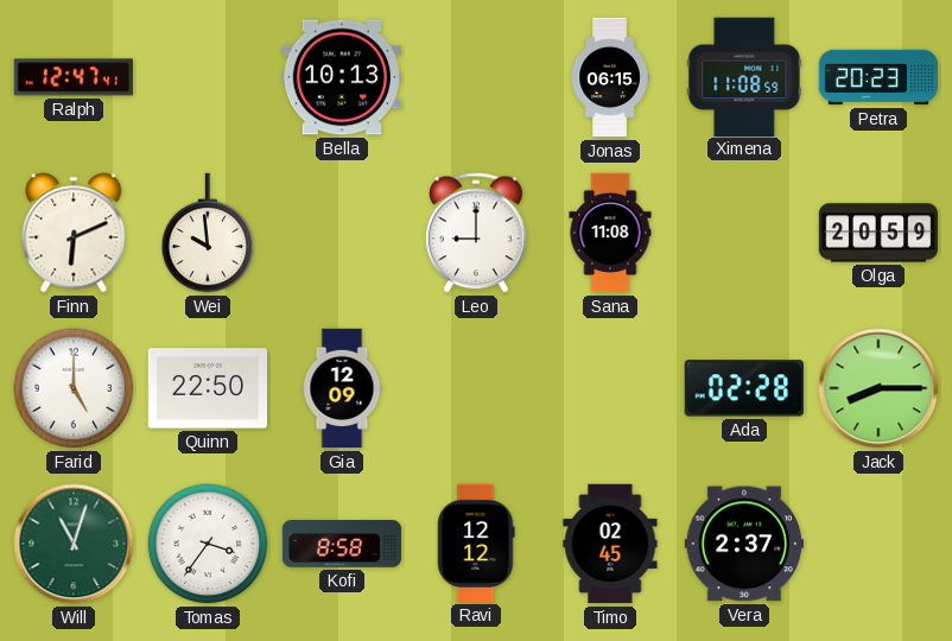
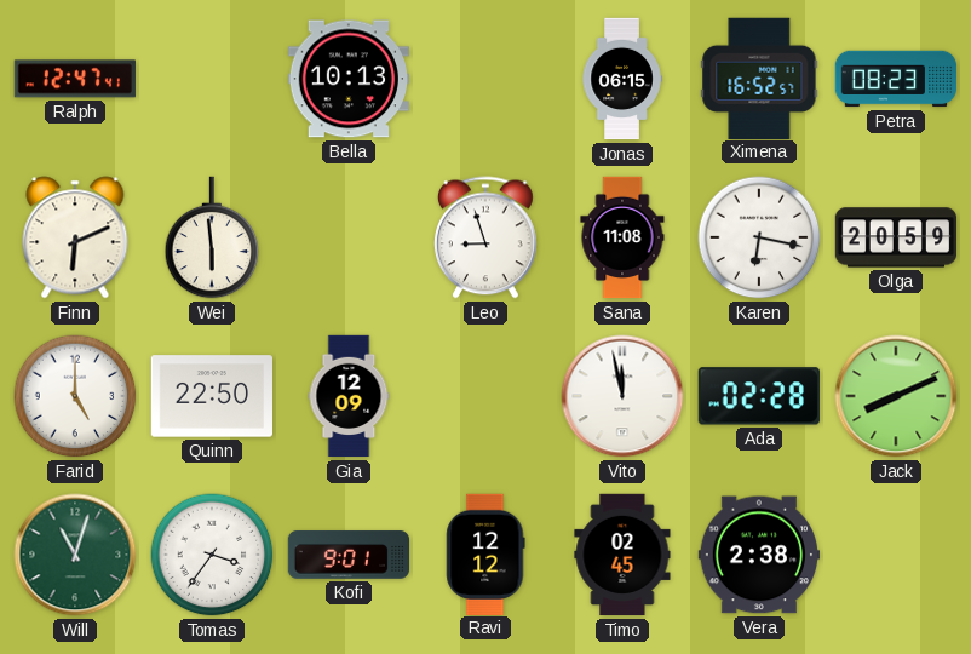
Ximena: 11:08 -> 16:52
Petra: 20:23 -> 08:23
Wei: 9:59 -> 5:59
Leo: 9:00 -> 8:57
Karen: none -> 6:17
Vito: none -> 11:58
Jack: 8:15 -> 8:11
Kofi: 8:58 -> 9:01
Vera: 2:37 -> 2:38
